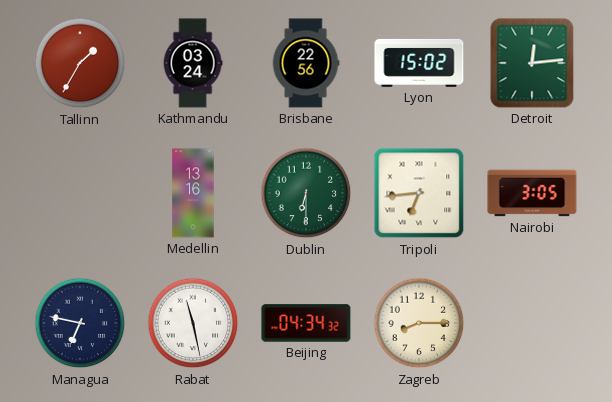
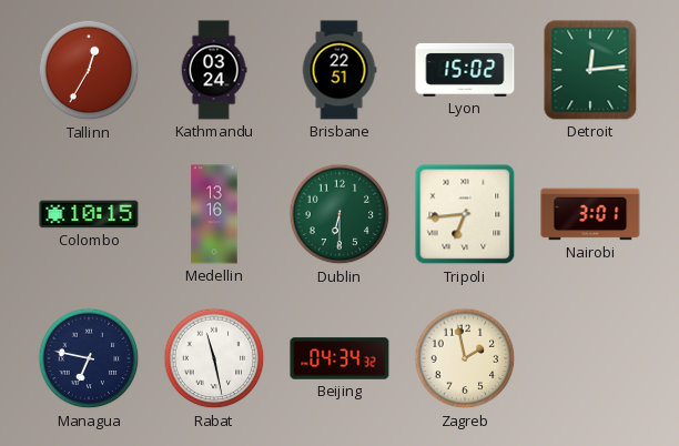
Tallinn: 1:35 -> 12:35
Brisbane: 22:56 -> 22:51
Colombo: none -> 10:15
Nairobi: 3:05 -> 3:01
Zagreb: 8:15 -> 1:58
